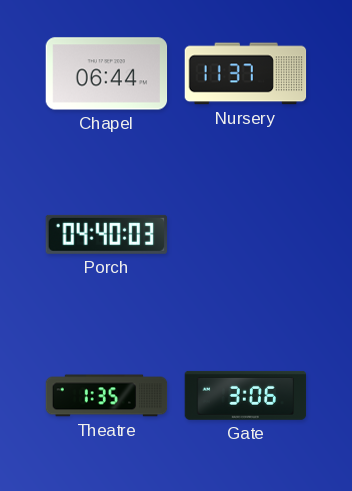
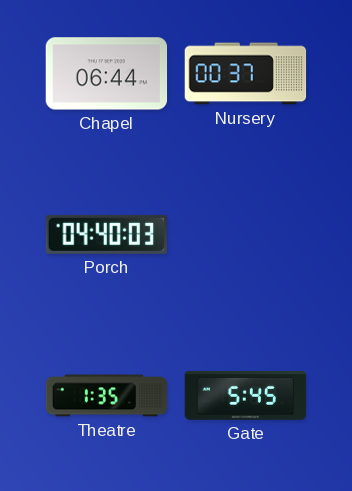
Nursery: 11:37 -> 00:37
Gate: 3:06 -> 5:45
